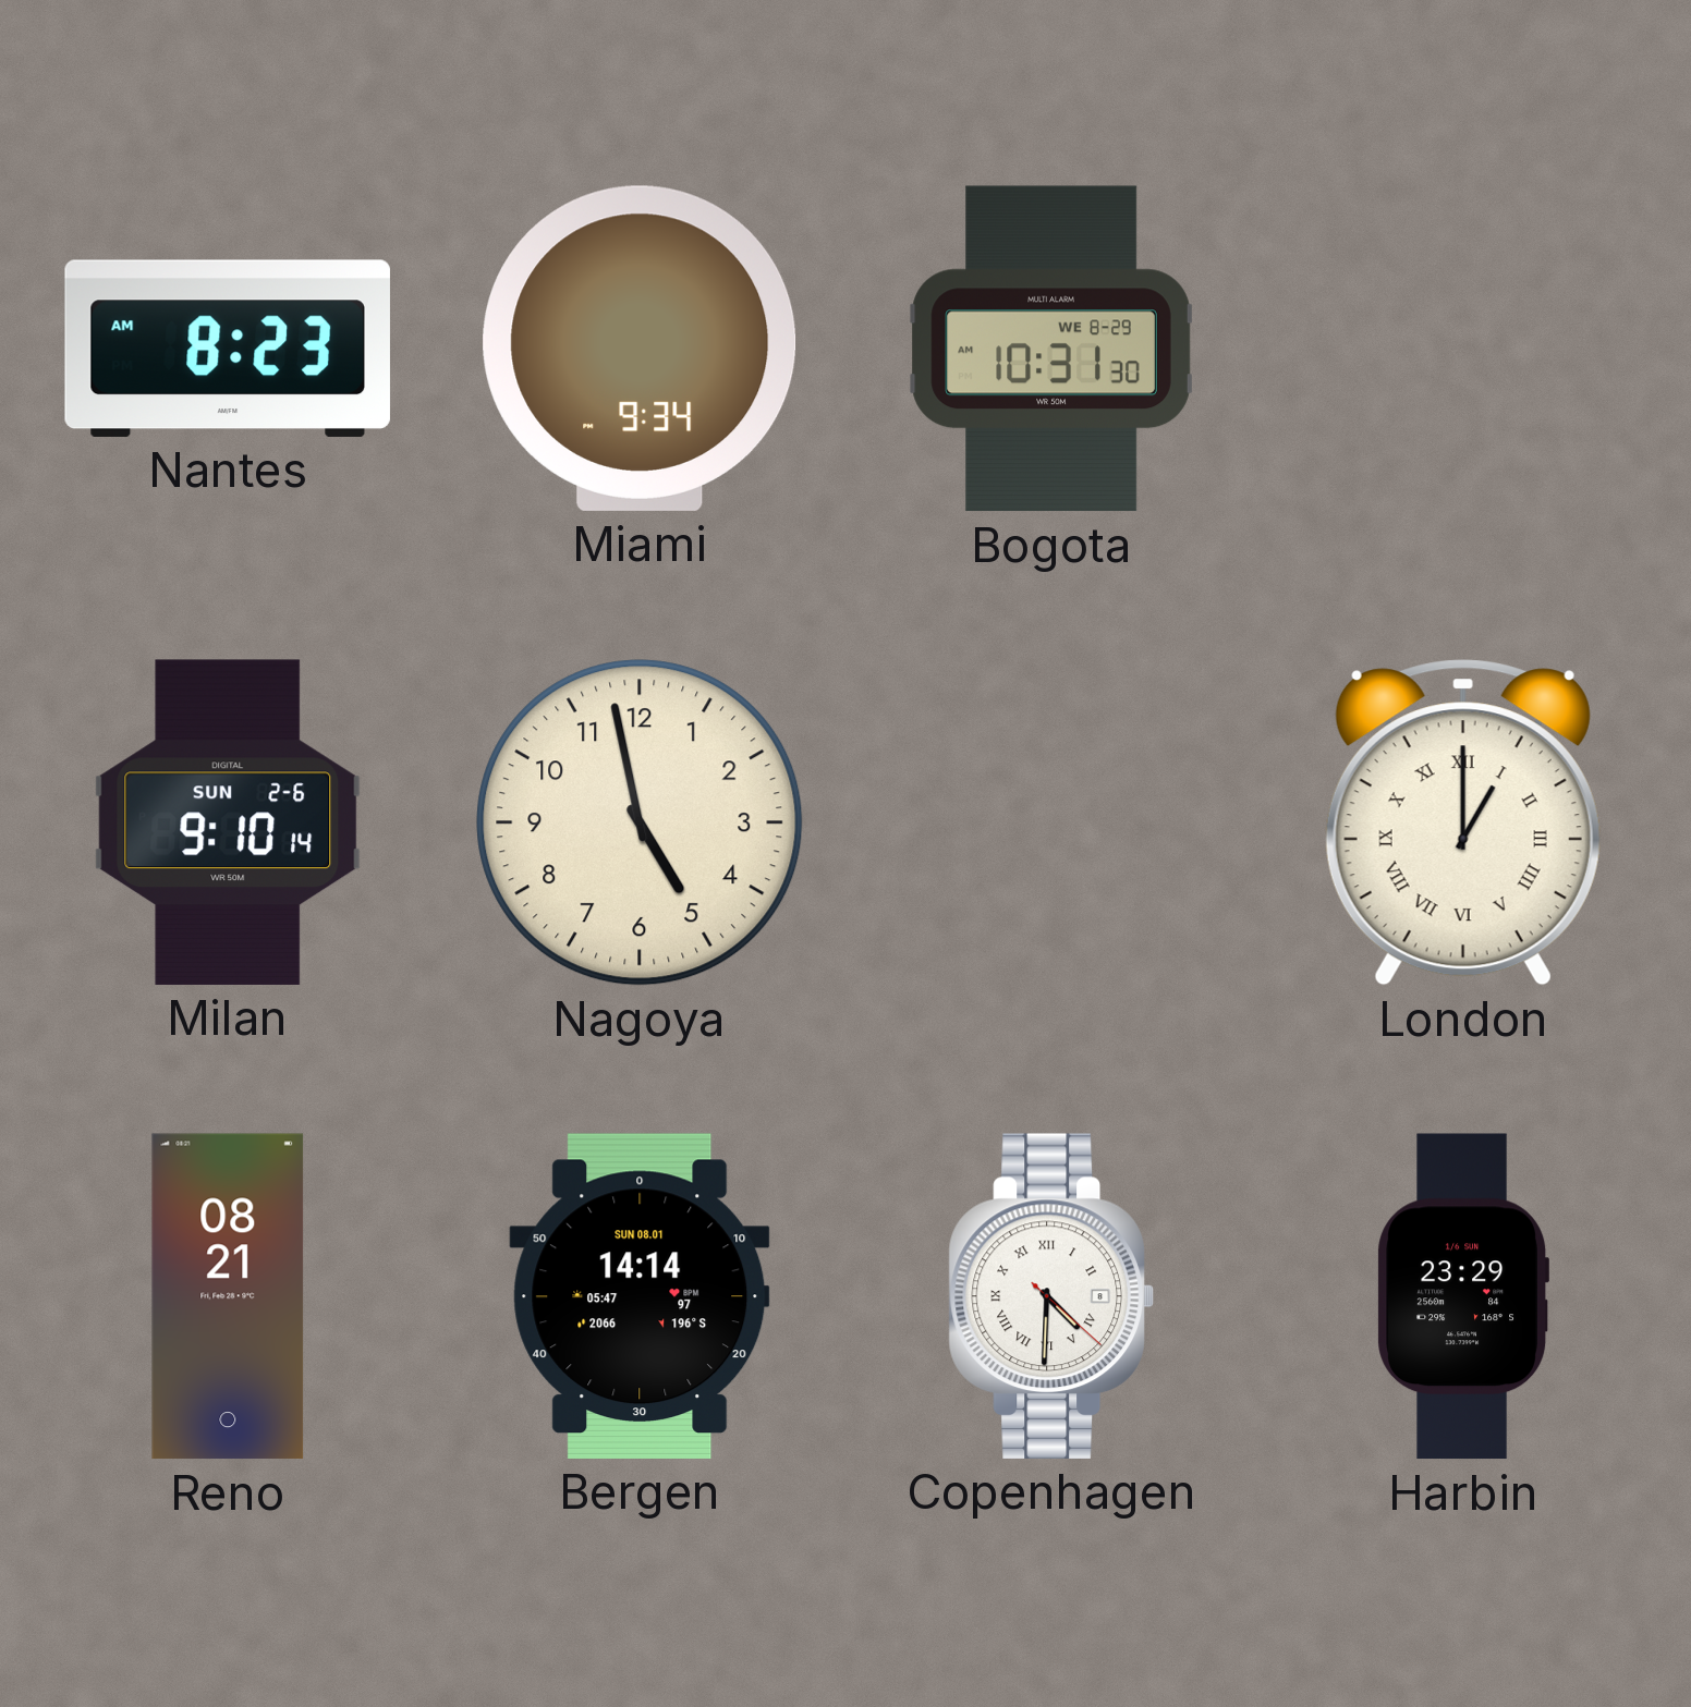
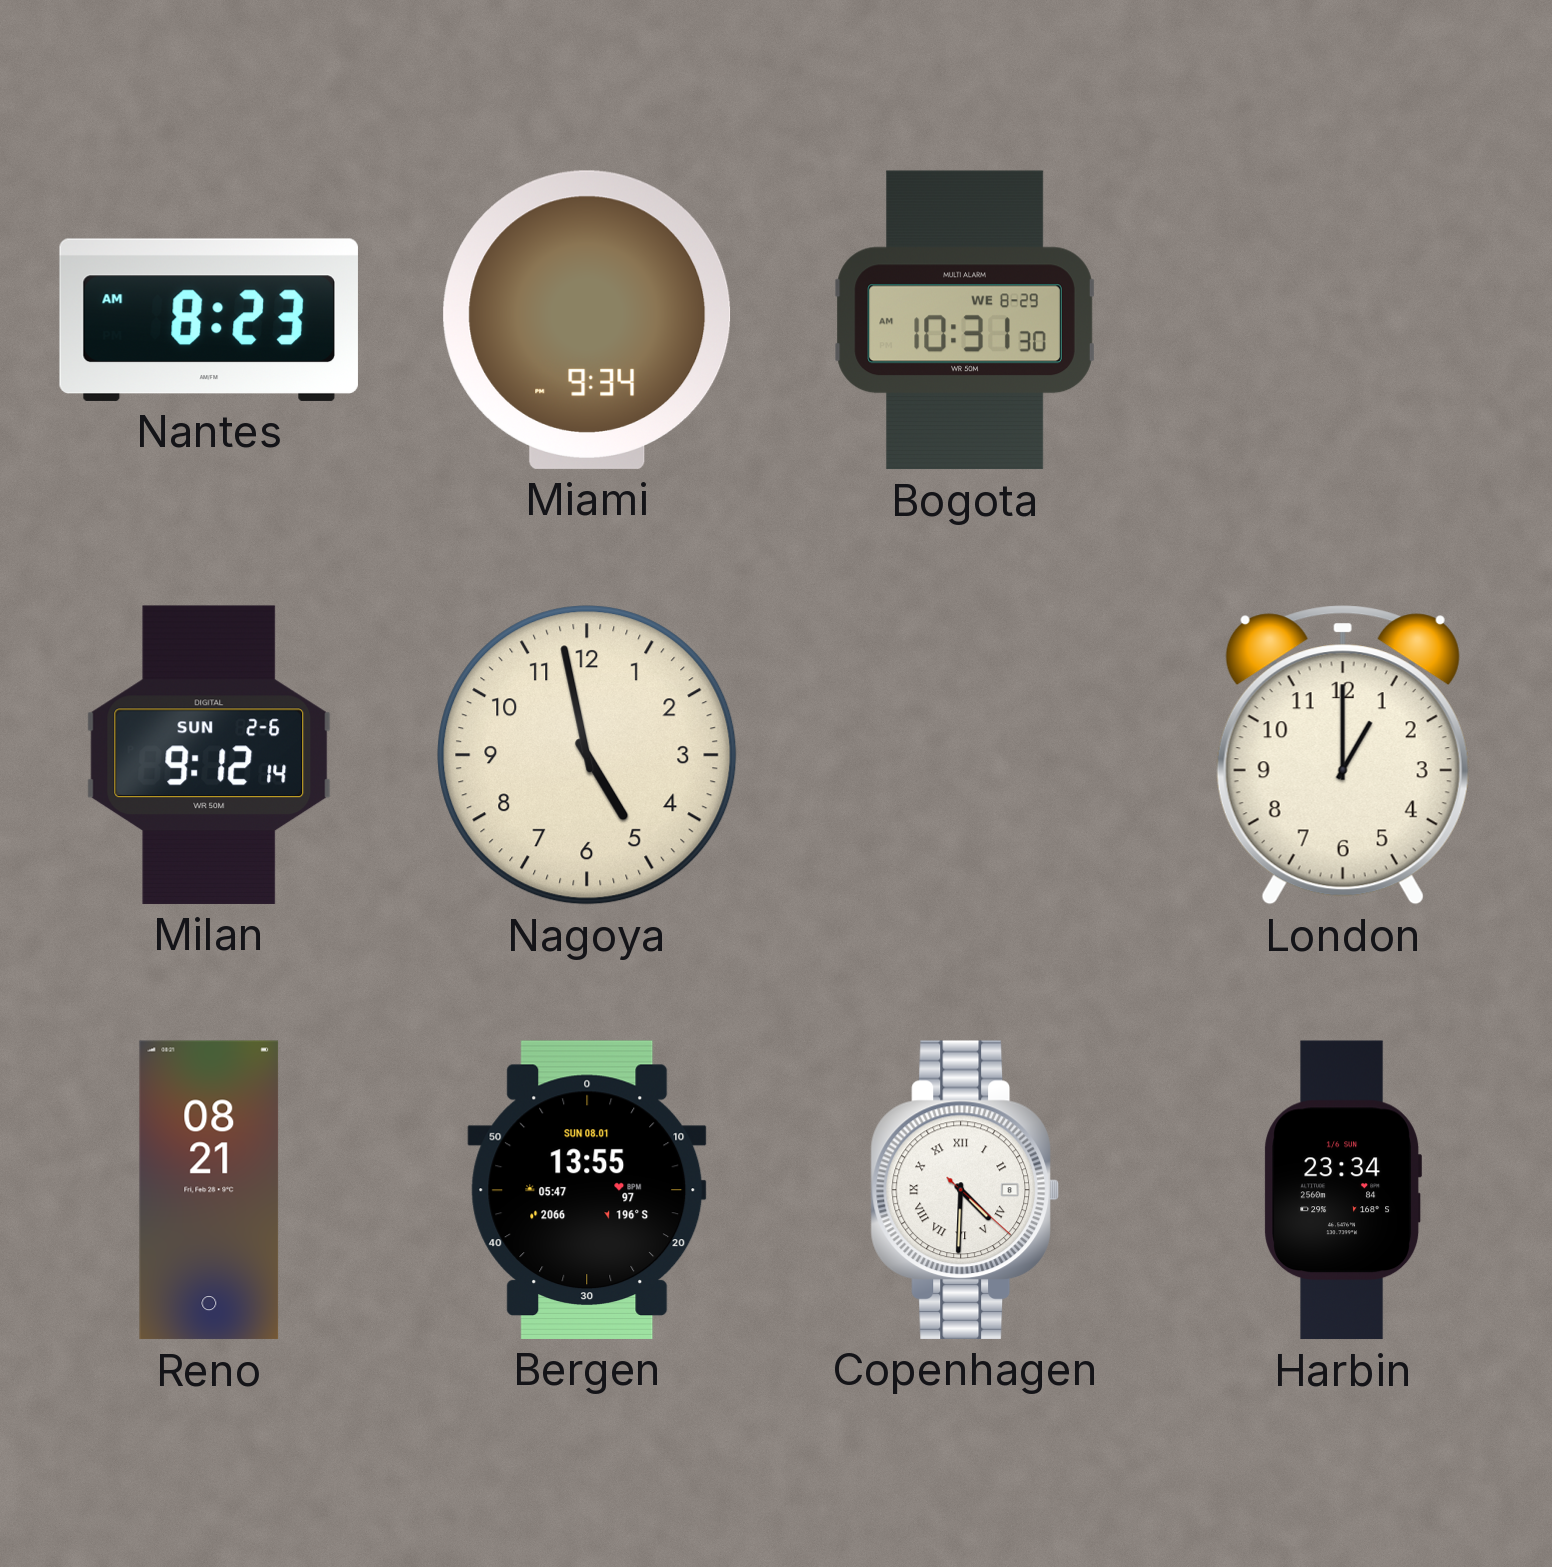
Milan: 9:10 -> 9:12
London numerals: Roman -> Arabic
Bergen: 14:14 -> 13:55
Harbin: 23:29 -> 23:34
